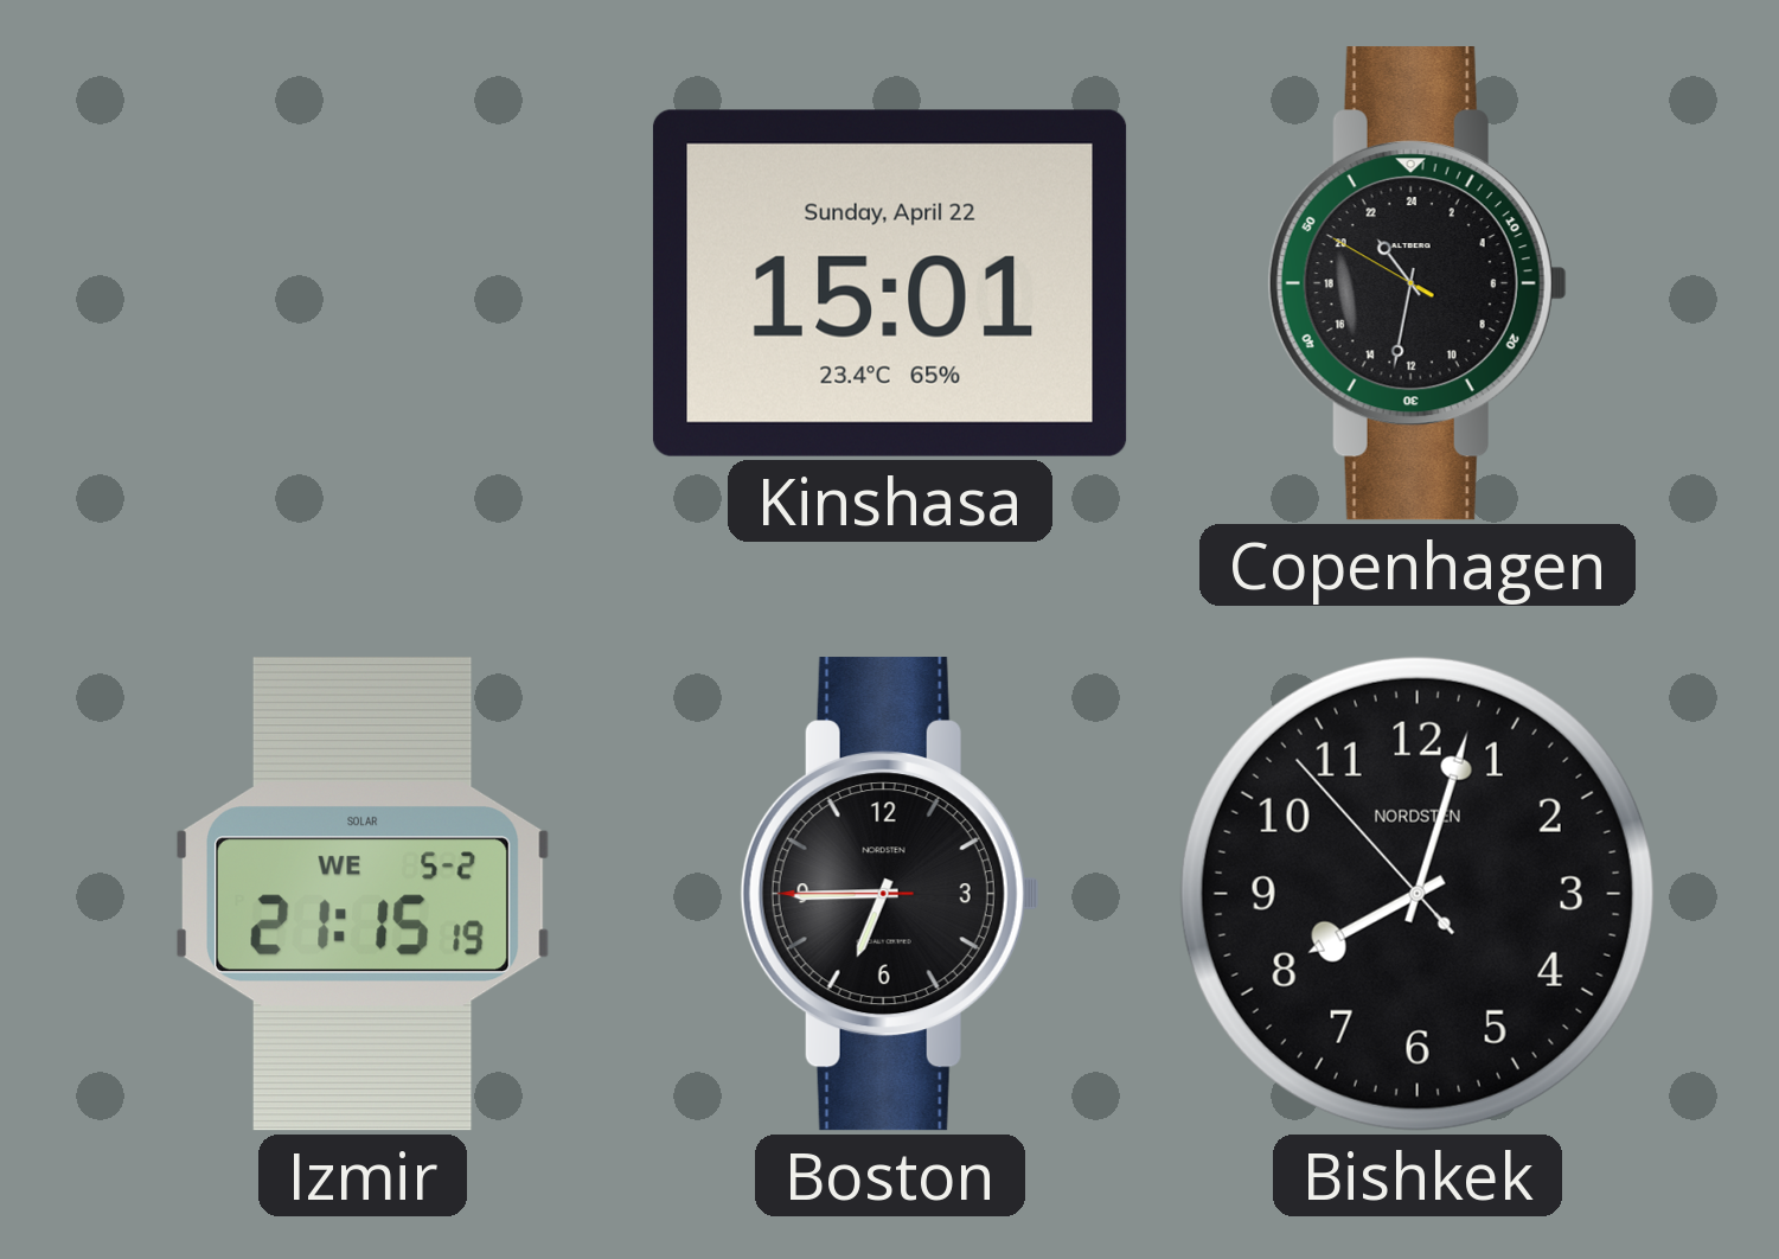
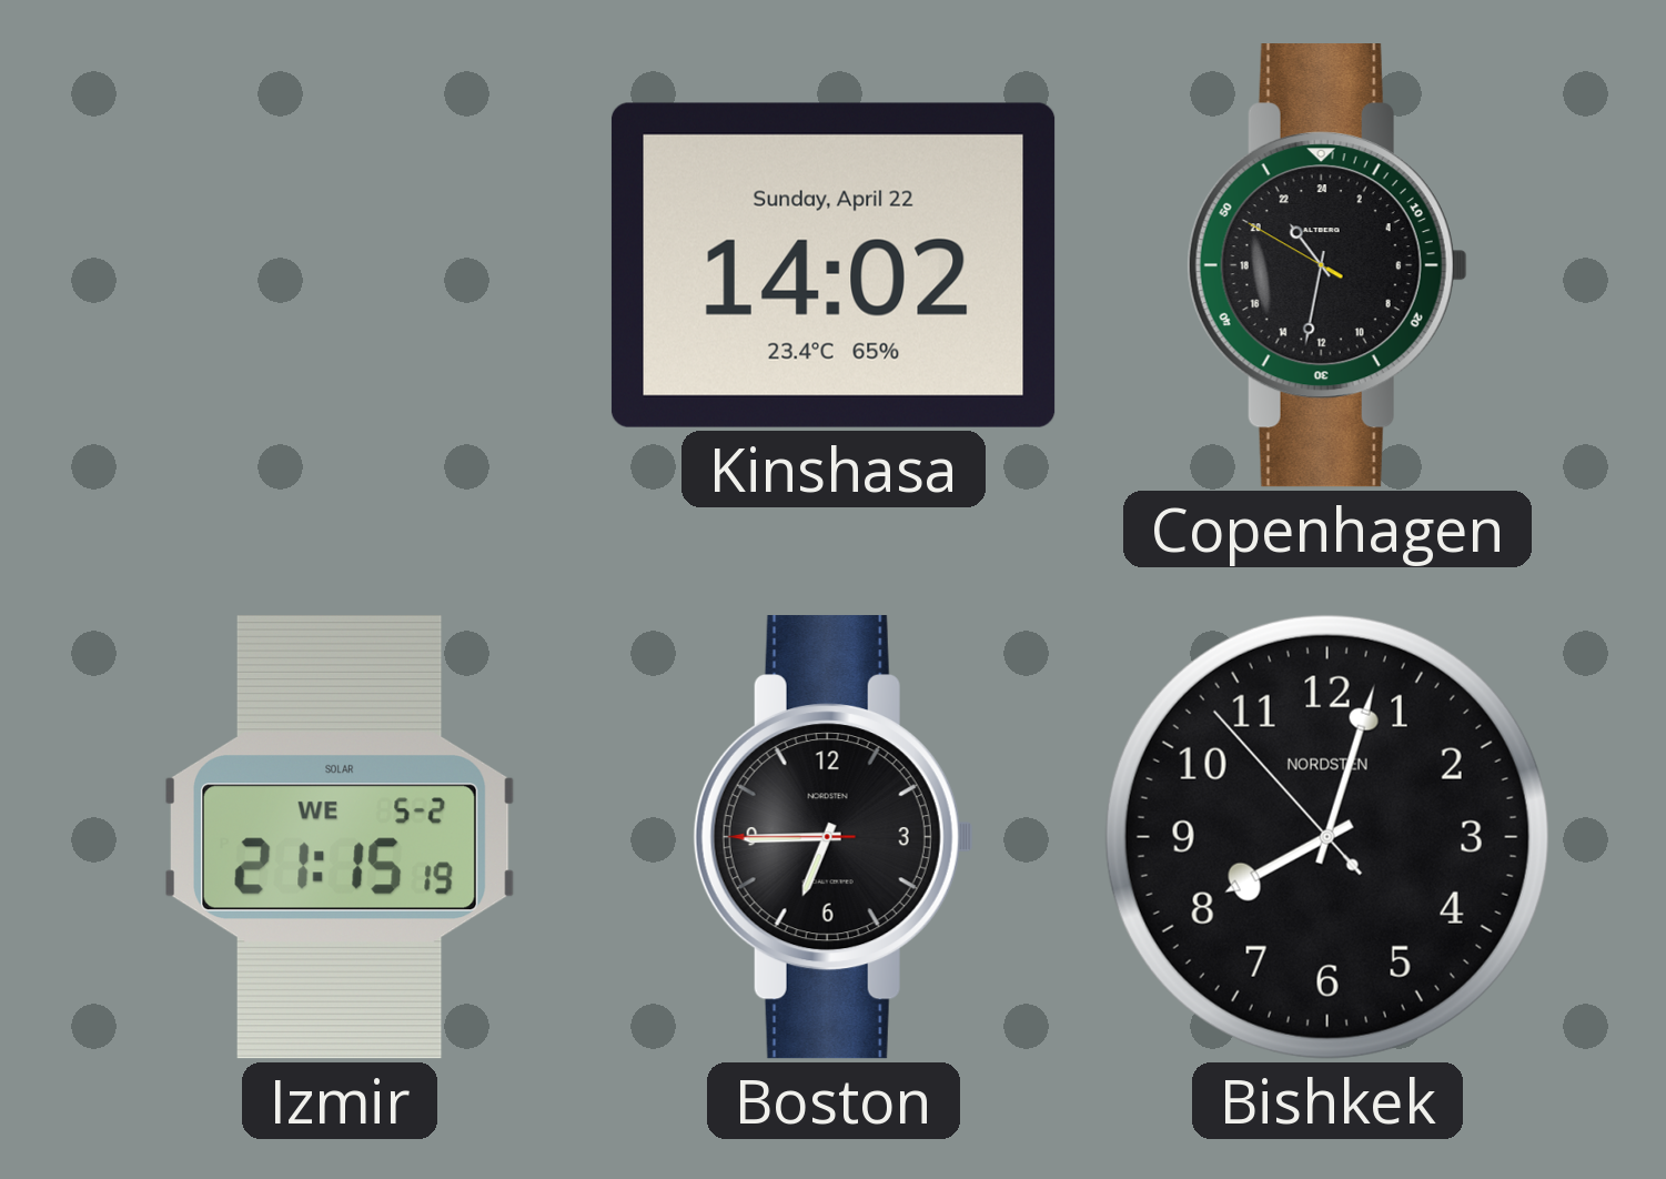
Kinshasa: 15:01 -> 14:02
